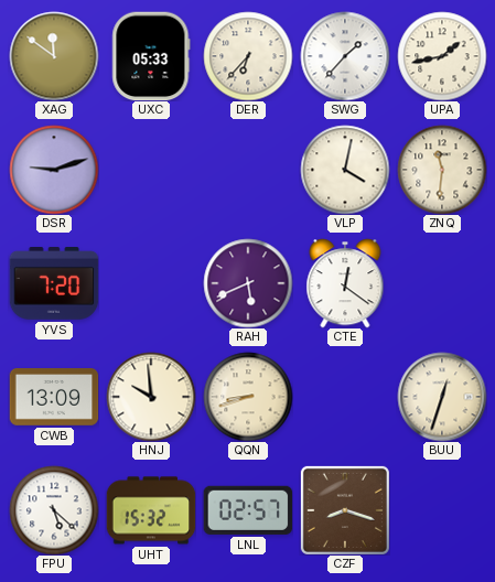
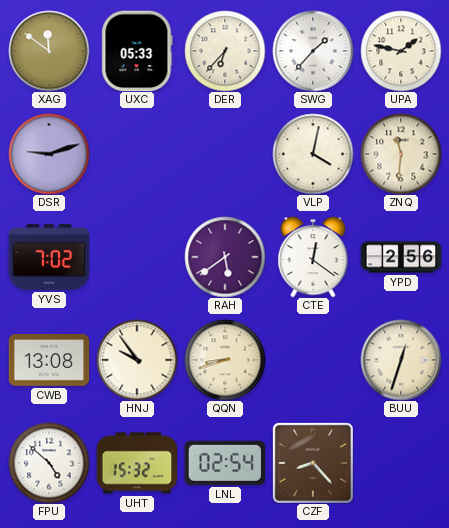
UPA: 1:43 -> 1:47
YVS: 7:20 -> 7:02
RAH: 5:41 -> 5:39
YPD: none -> 2:56
CWB: 13:09 -> 13:08
HNJ: 9:59 -> 9:54
FPU: 5:22 -> 4:52
LNL: 02:57 -> 02:54
CZF: 8:18 -> 8:23
